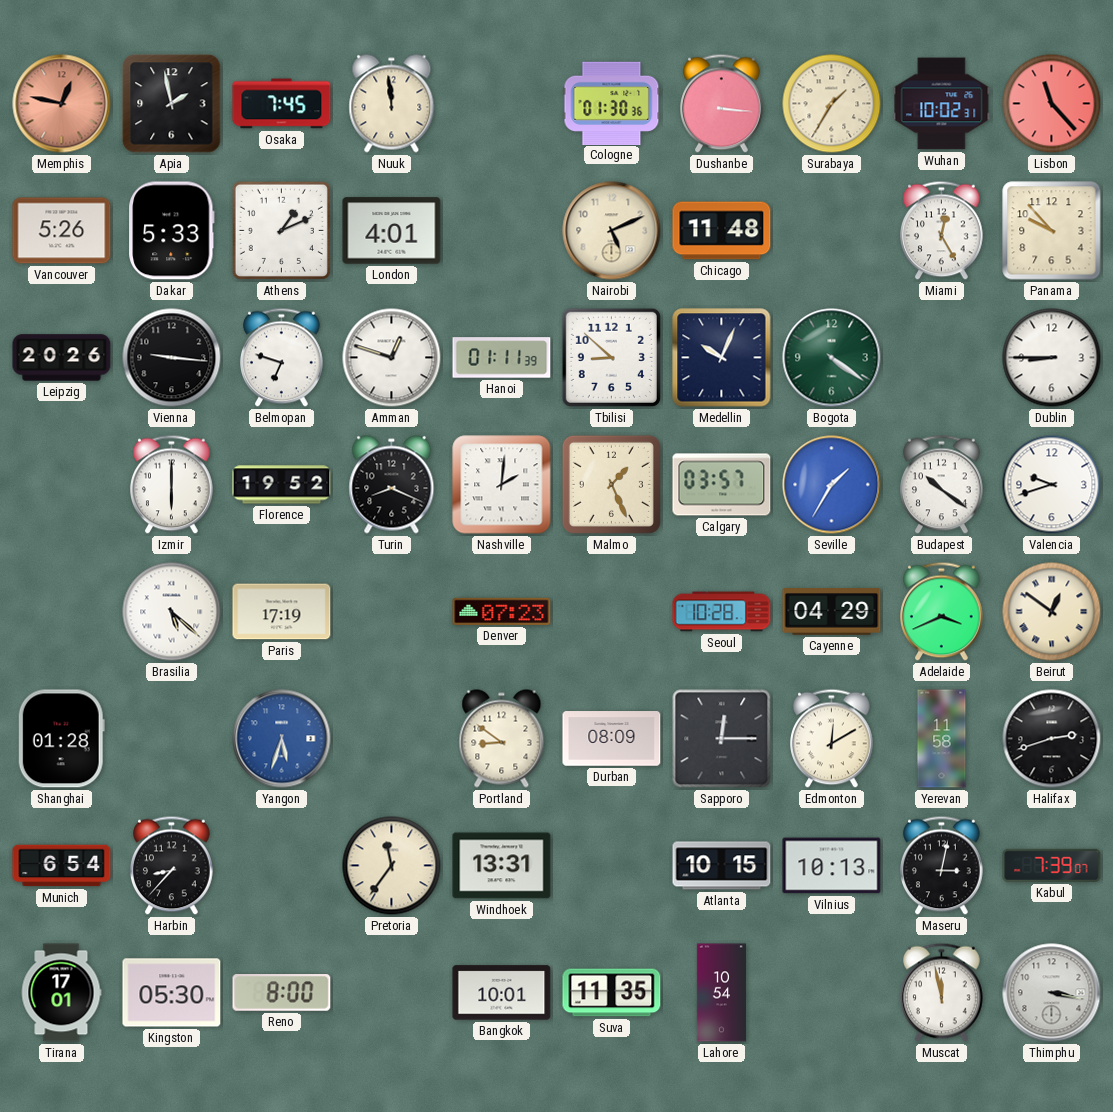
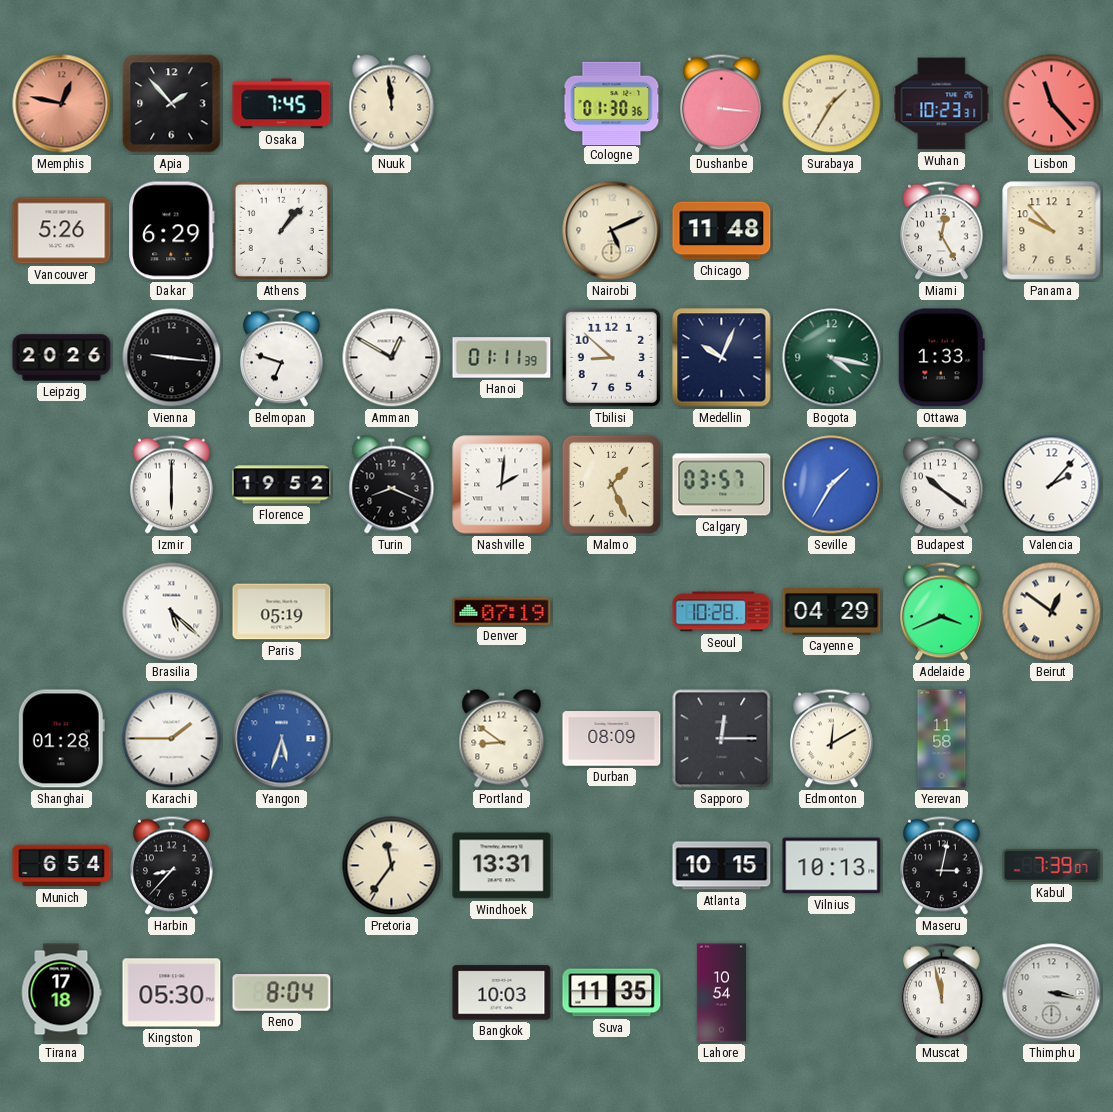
Apia: 1:58 -> 1:53
Wuhan: 10:02 -> 10:23
Dakar: 5:33 -> 6:29
Athens: 1:11 -> 1:07
London: 4:01 -> none
Amman: 12:48 -> 12:50
Bogota: 4:21 -> 4:17
Ottawa: none -> 1:33
Dublin: 8:45 -> none
Valencia: 9:42 -> 2:07
Paris: 17:19 -> 05:19
Denver: 07:23 -> 07:19
Karachi: none -> 1:45
Halifax: 2:42 -> none
Tirana: 17:01 -> 17:18
Reno: 8:00 -> 8:04
Bangkok: 10:01 -> 10:03
